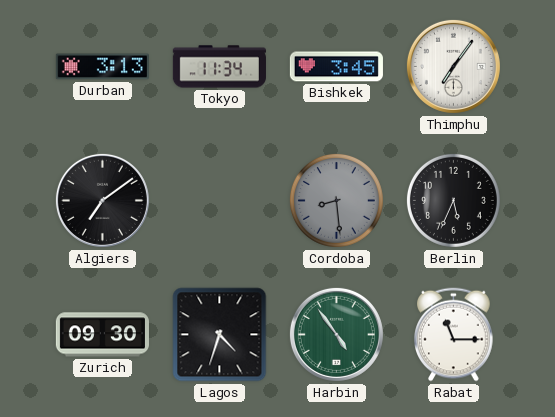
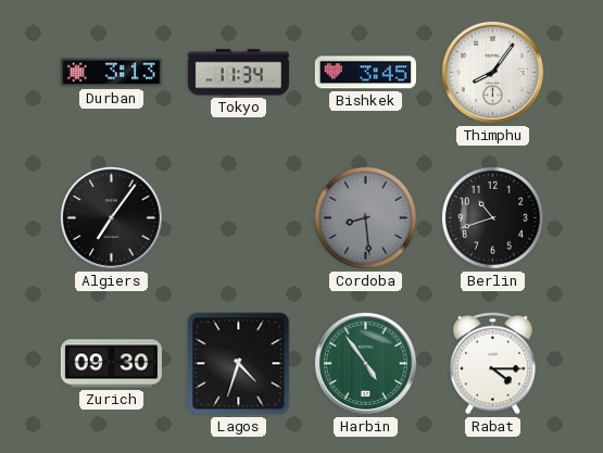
Thimphu: 7:06 -> 8:06
Algiers: 7:09 -> 7:06
Berlin: 5:34 -> 10:42
Rabat: 11:15 -> 4:15
